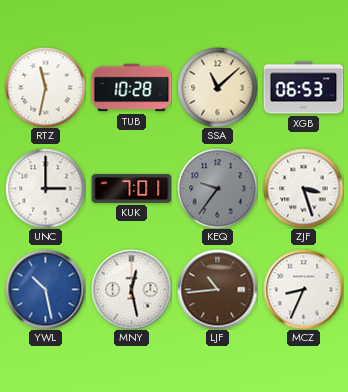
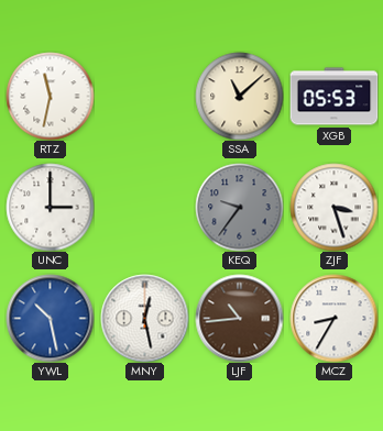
TUB: 10:28 -> none
XGB: 06:53 -> 05:53
KUK: 7:01 -> none
MCZ: 8:34 -> 8:35
